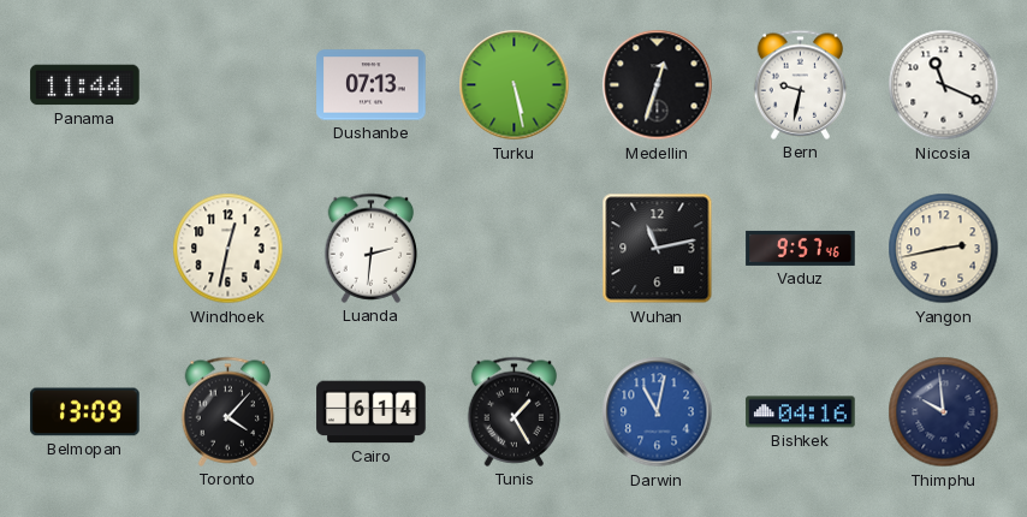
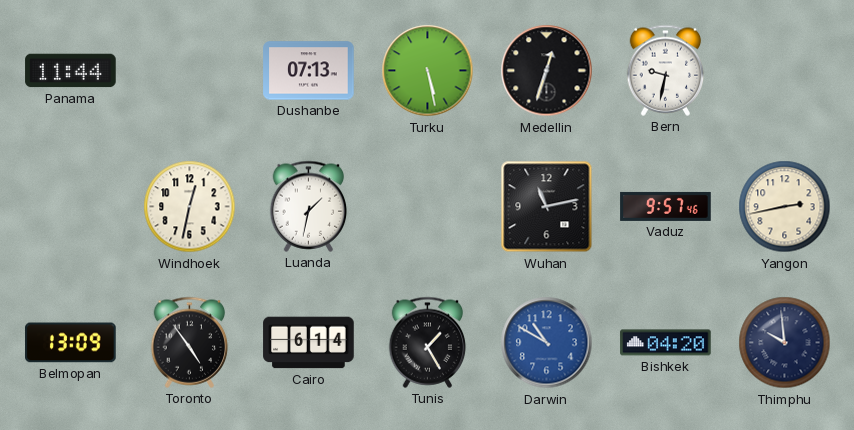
Nicosia: 11:19 -> none
Luanda: 2:31 -> 1:32
Toronto: 4:07 -> 4:54
Darwin: 11:02 -> 10:50
Bishkek: 04:16 -> 04:20
